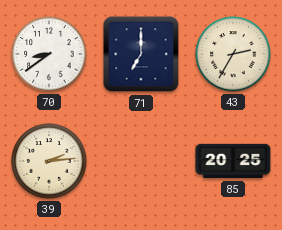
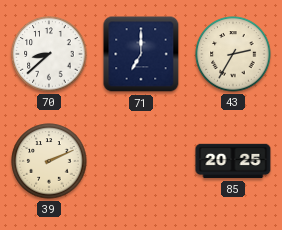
70: 8:39 -> 8:38
39: 2:14 -> 2:11
